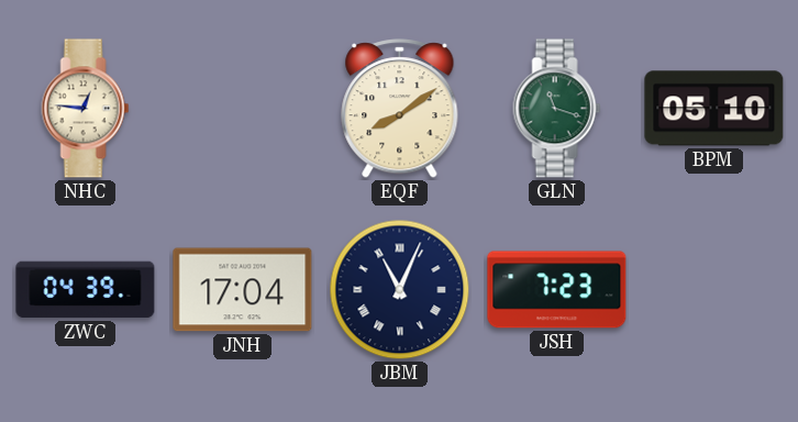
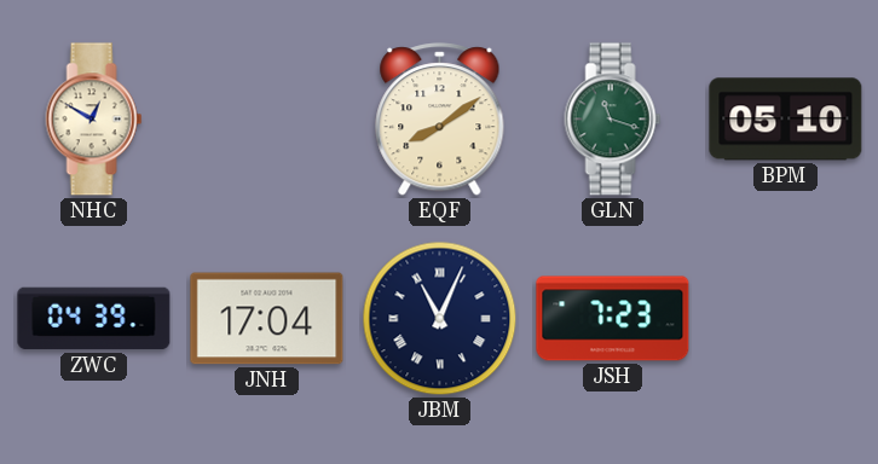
NHC: 12:46 -> 12:50
